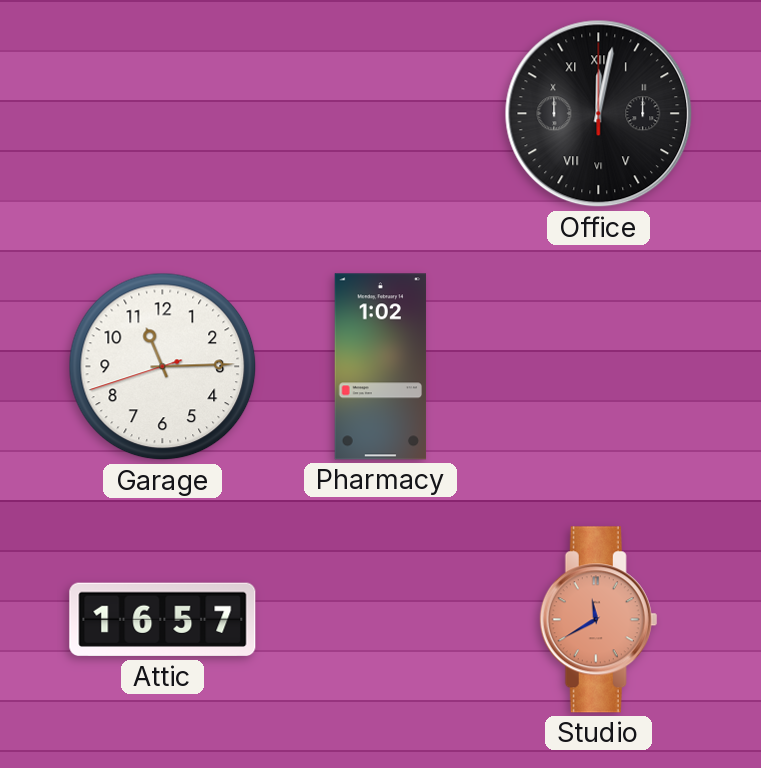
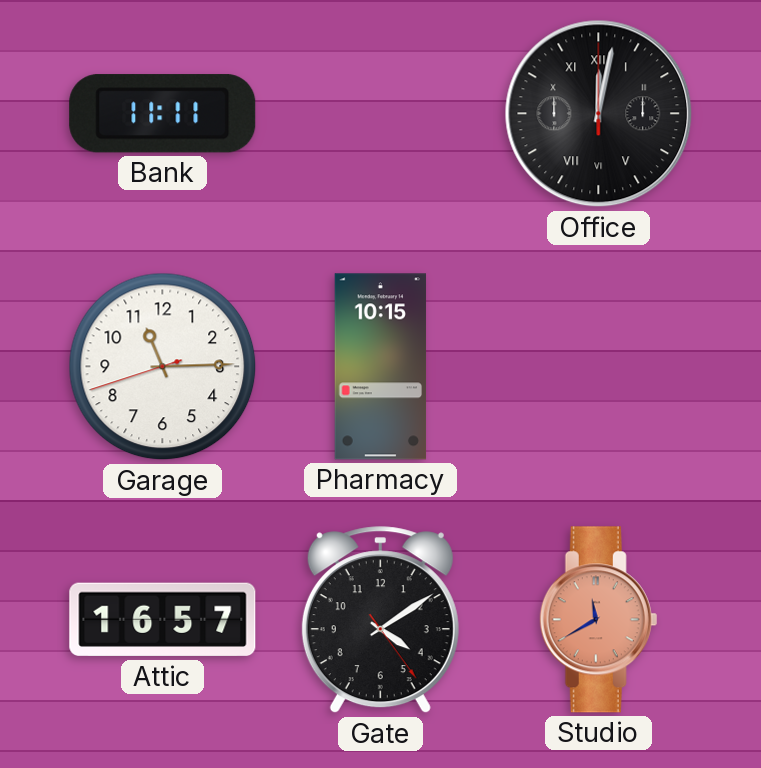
Bank: none -> 11:11
Pharmacy: 1:02 -> 10:15
Gate: none -> 4:09
